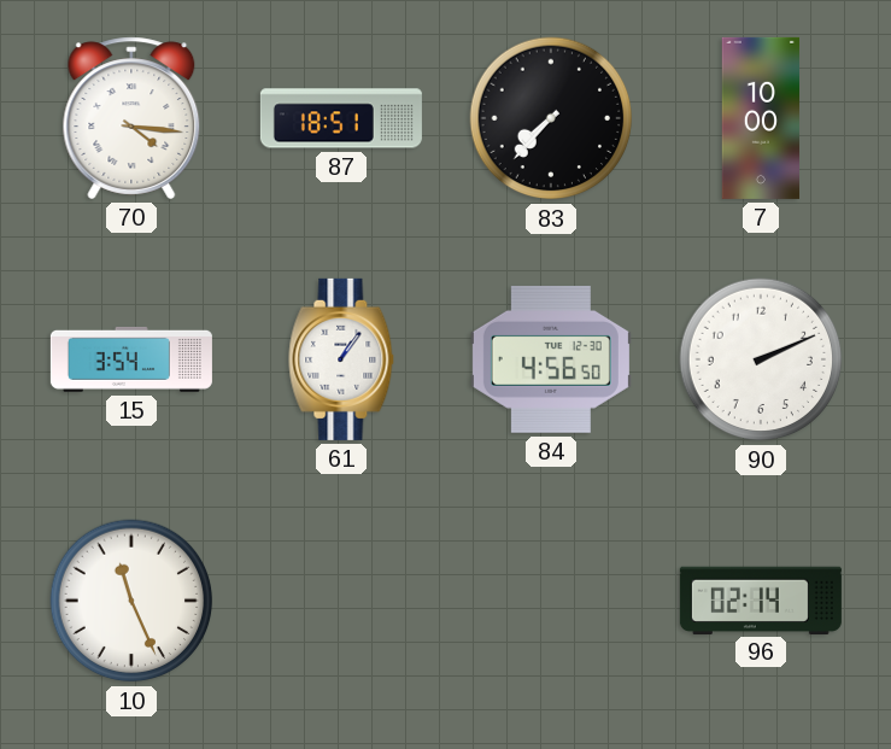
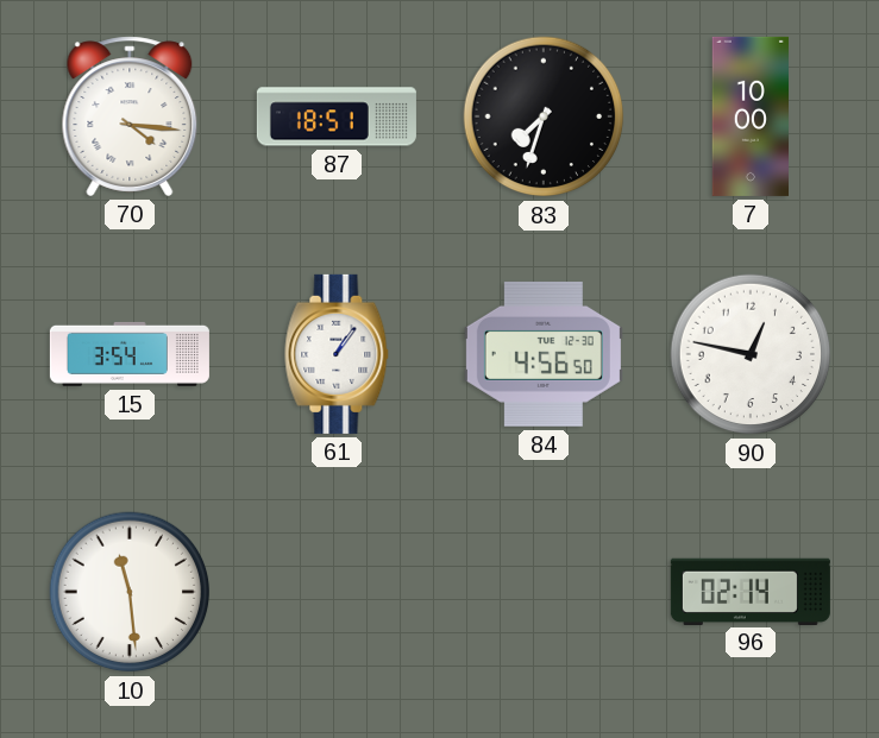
83: 7:37 -> 7:33
90: 2:11 -> 12:47
10: 11:26 -> 11:29
